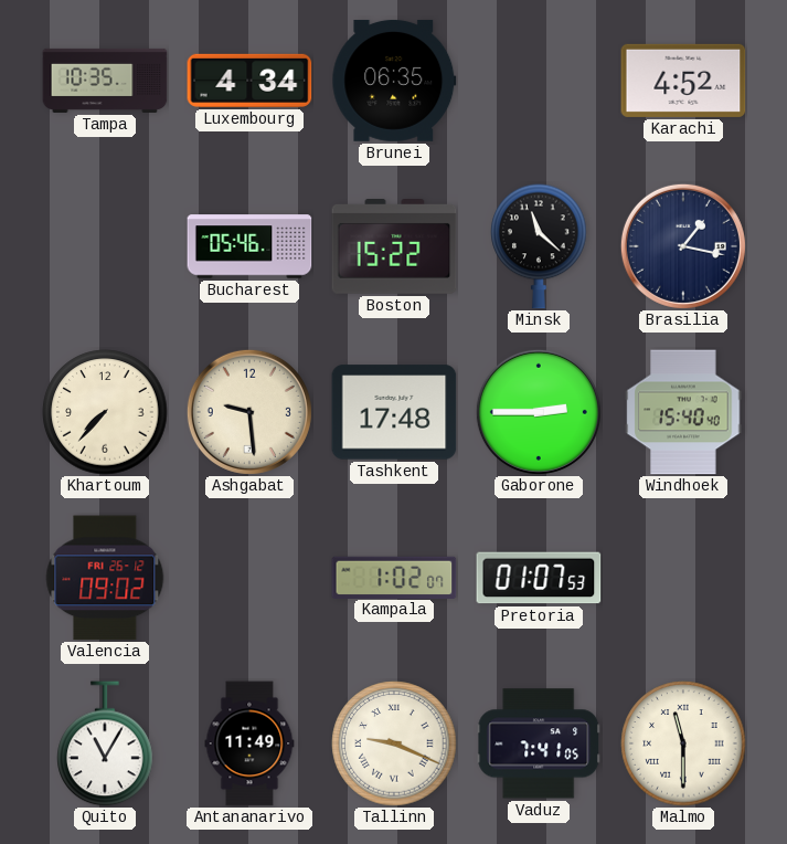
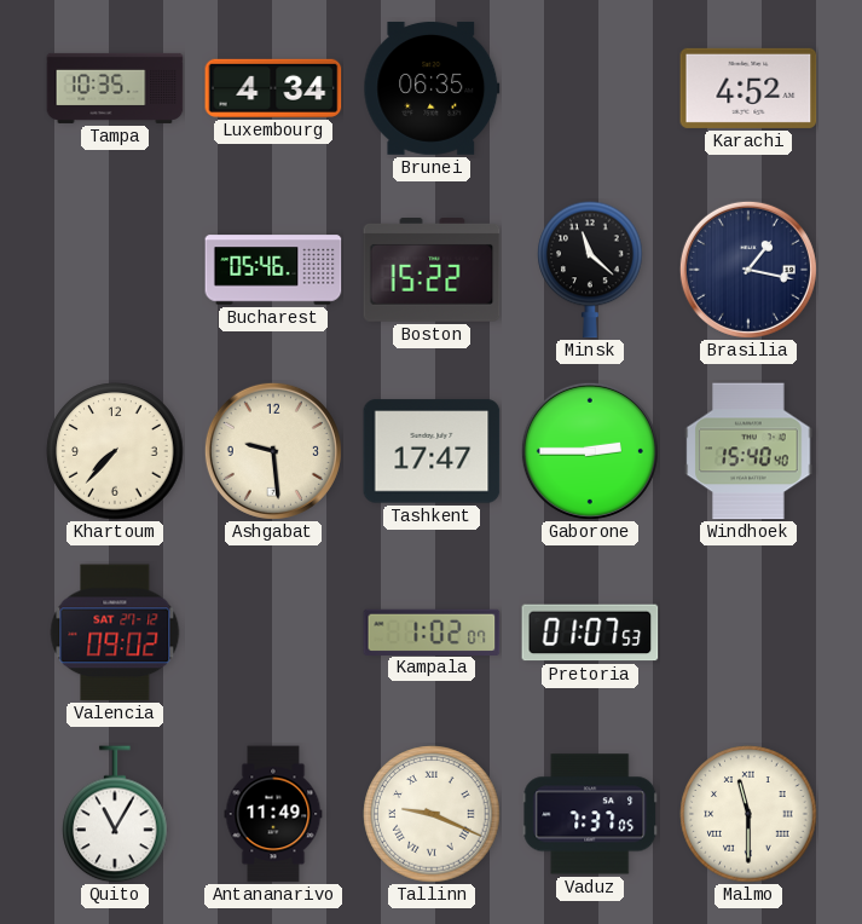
Tashkent: 17:48 -> 17:47
Valencia date: FRI 26-12 -> SAT 27-12
Vaduz: 7:41 -> 7:37
